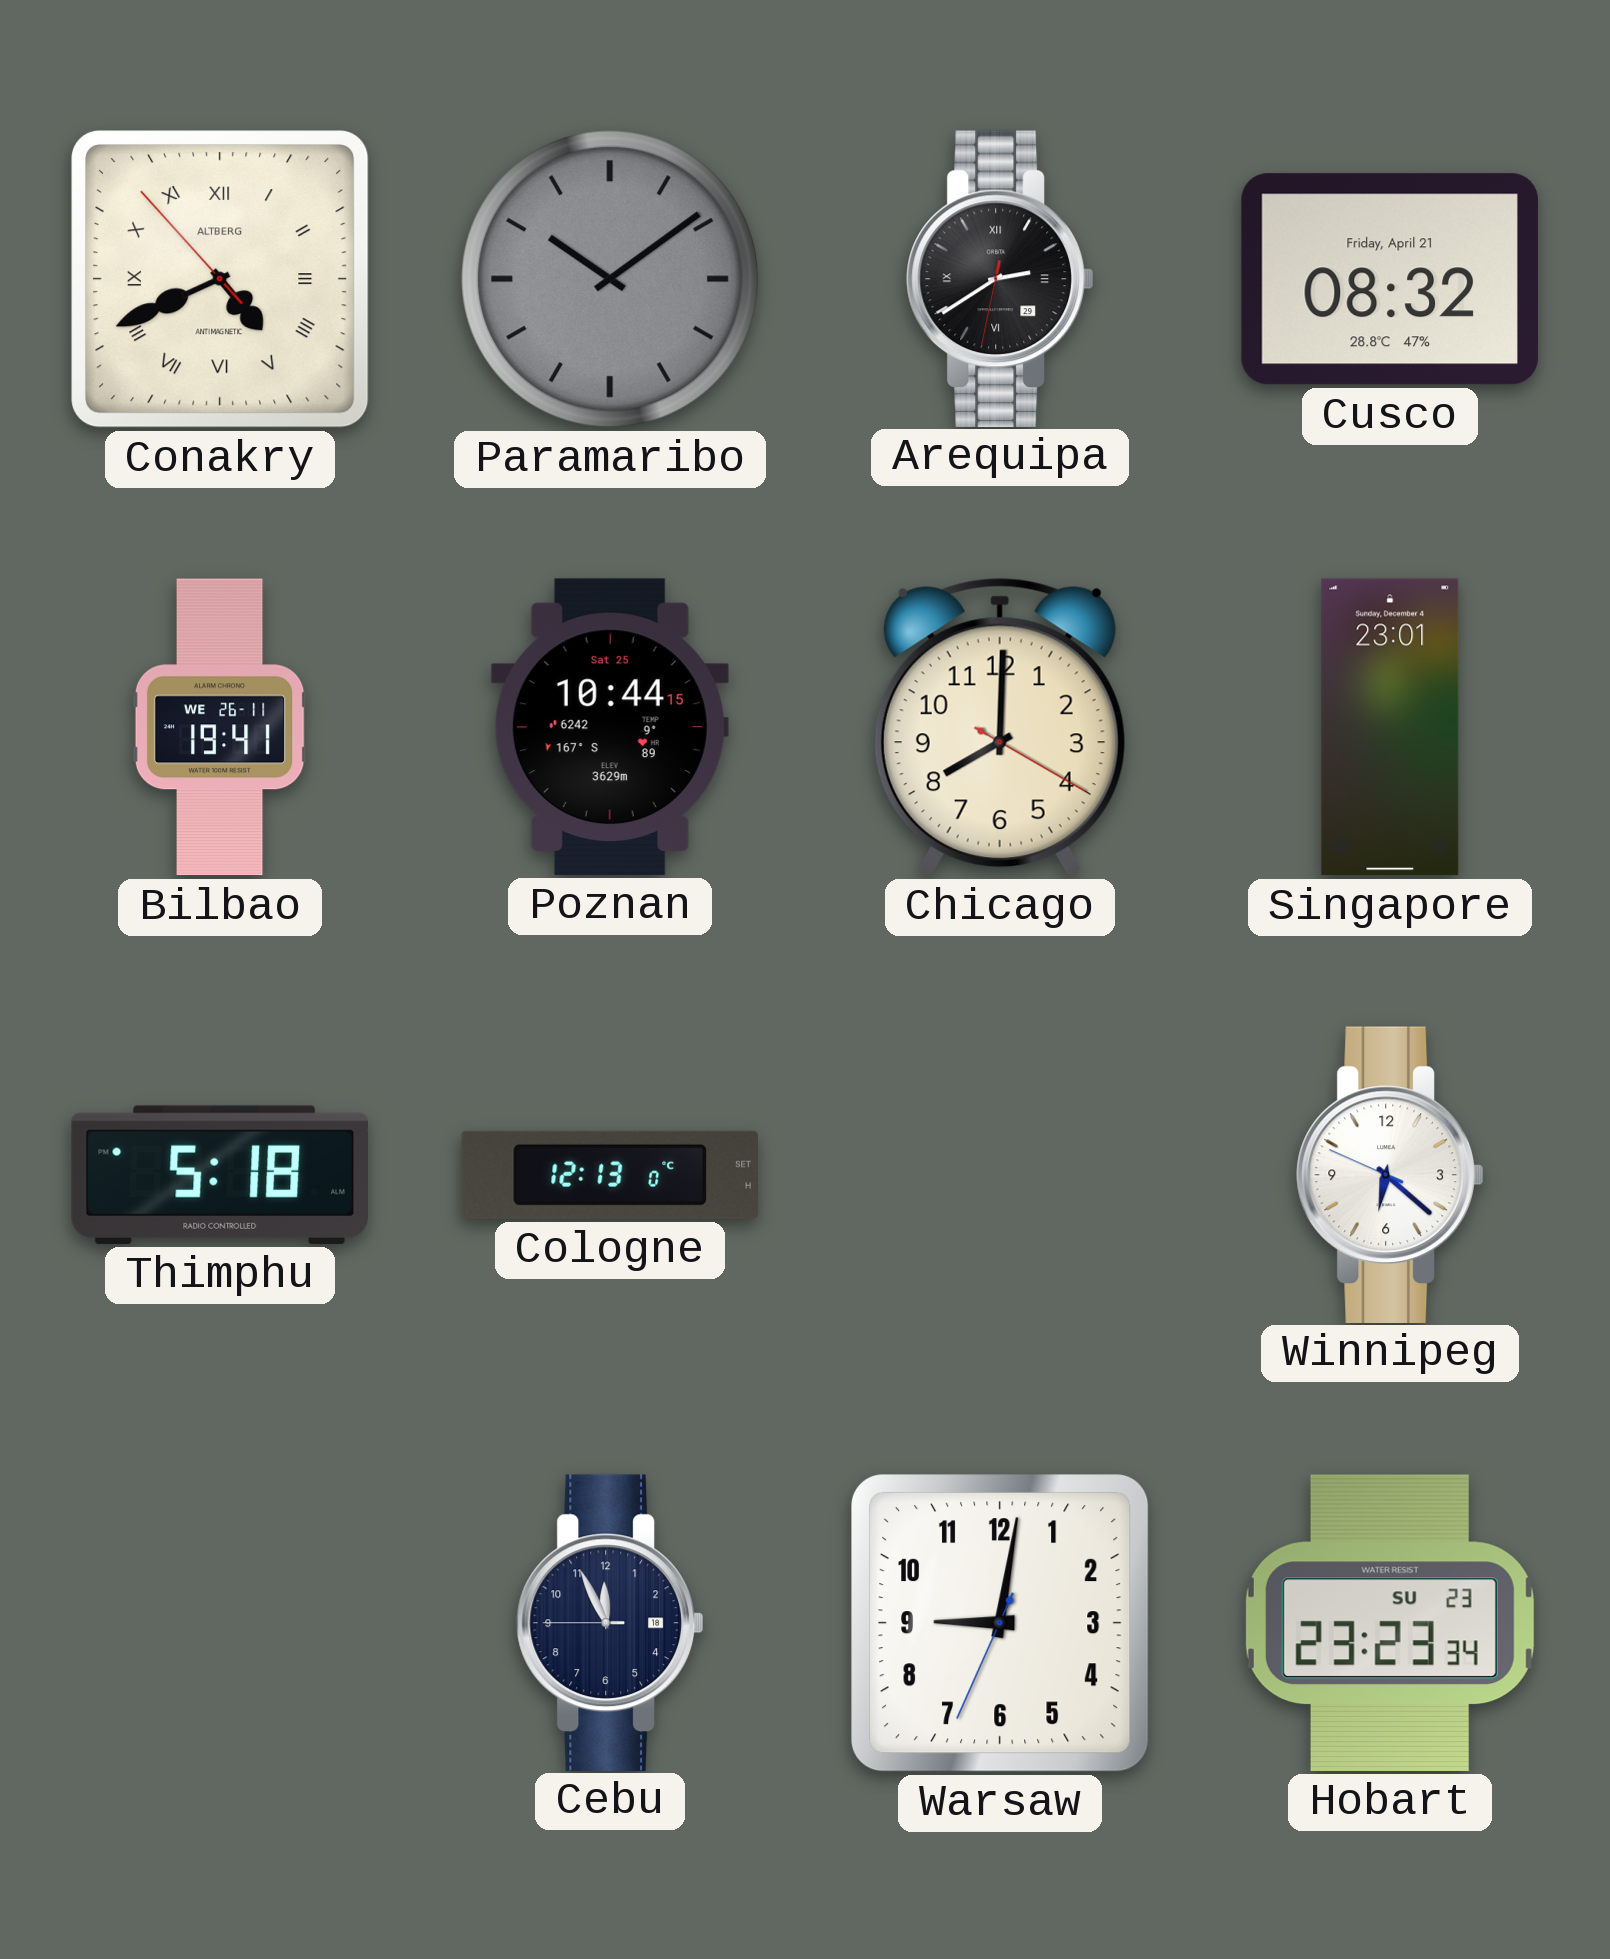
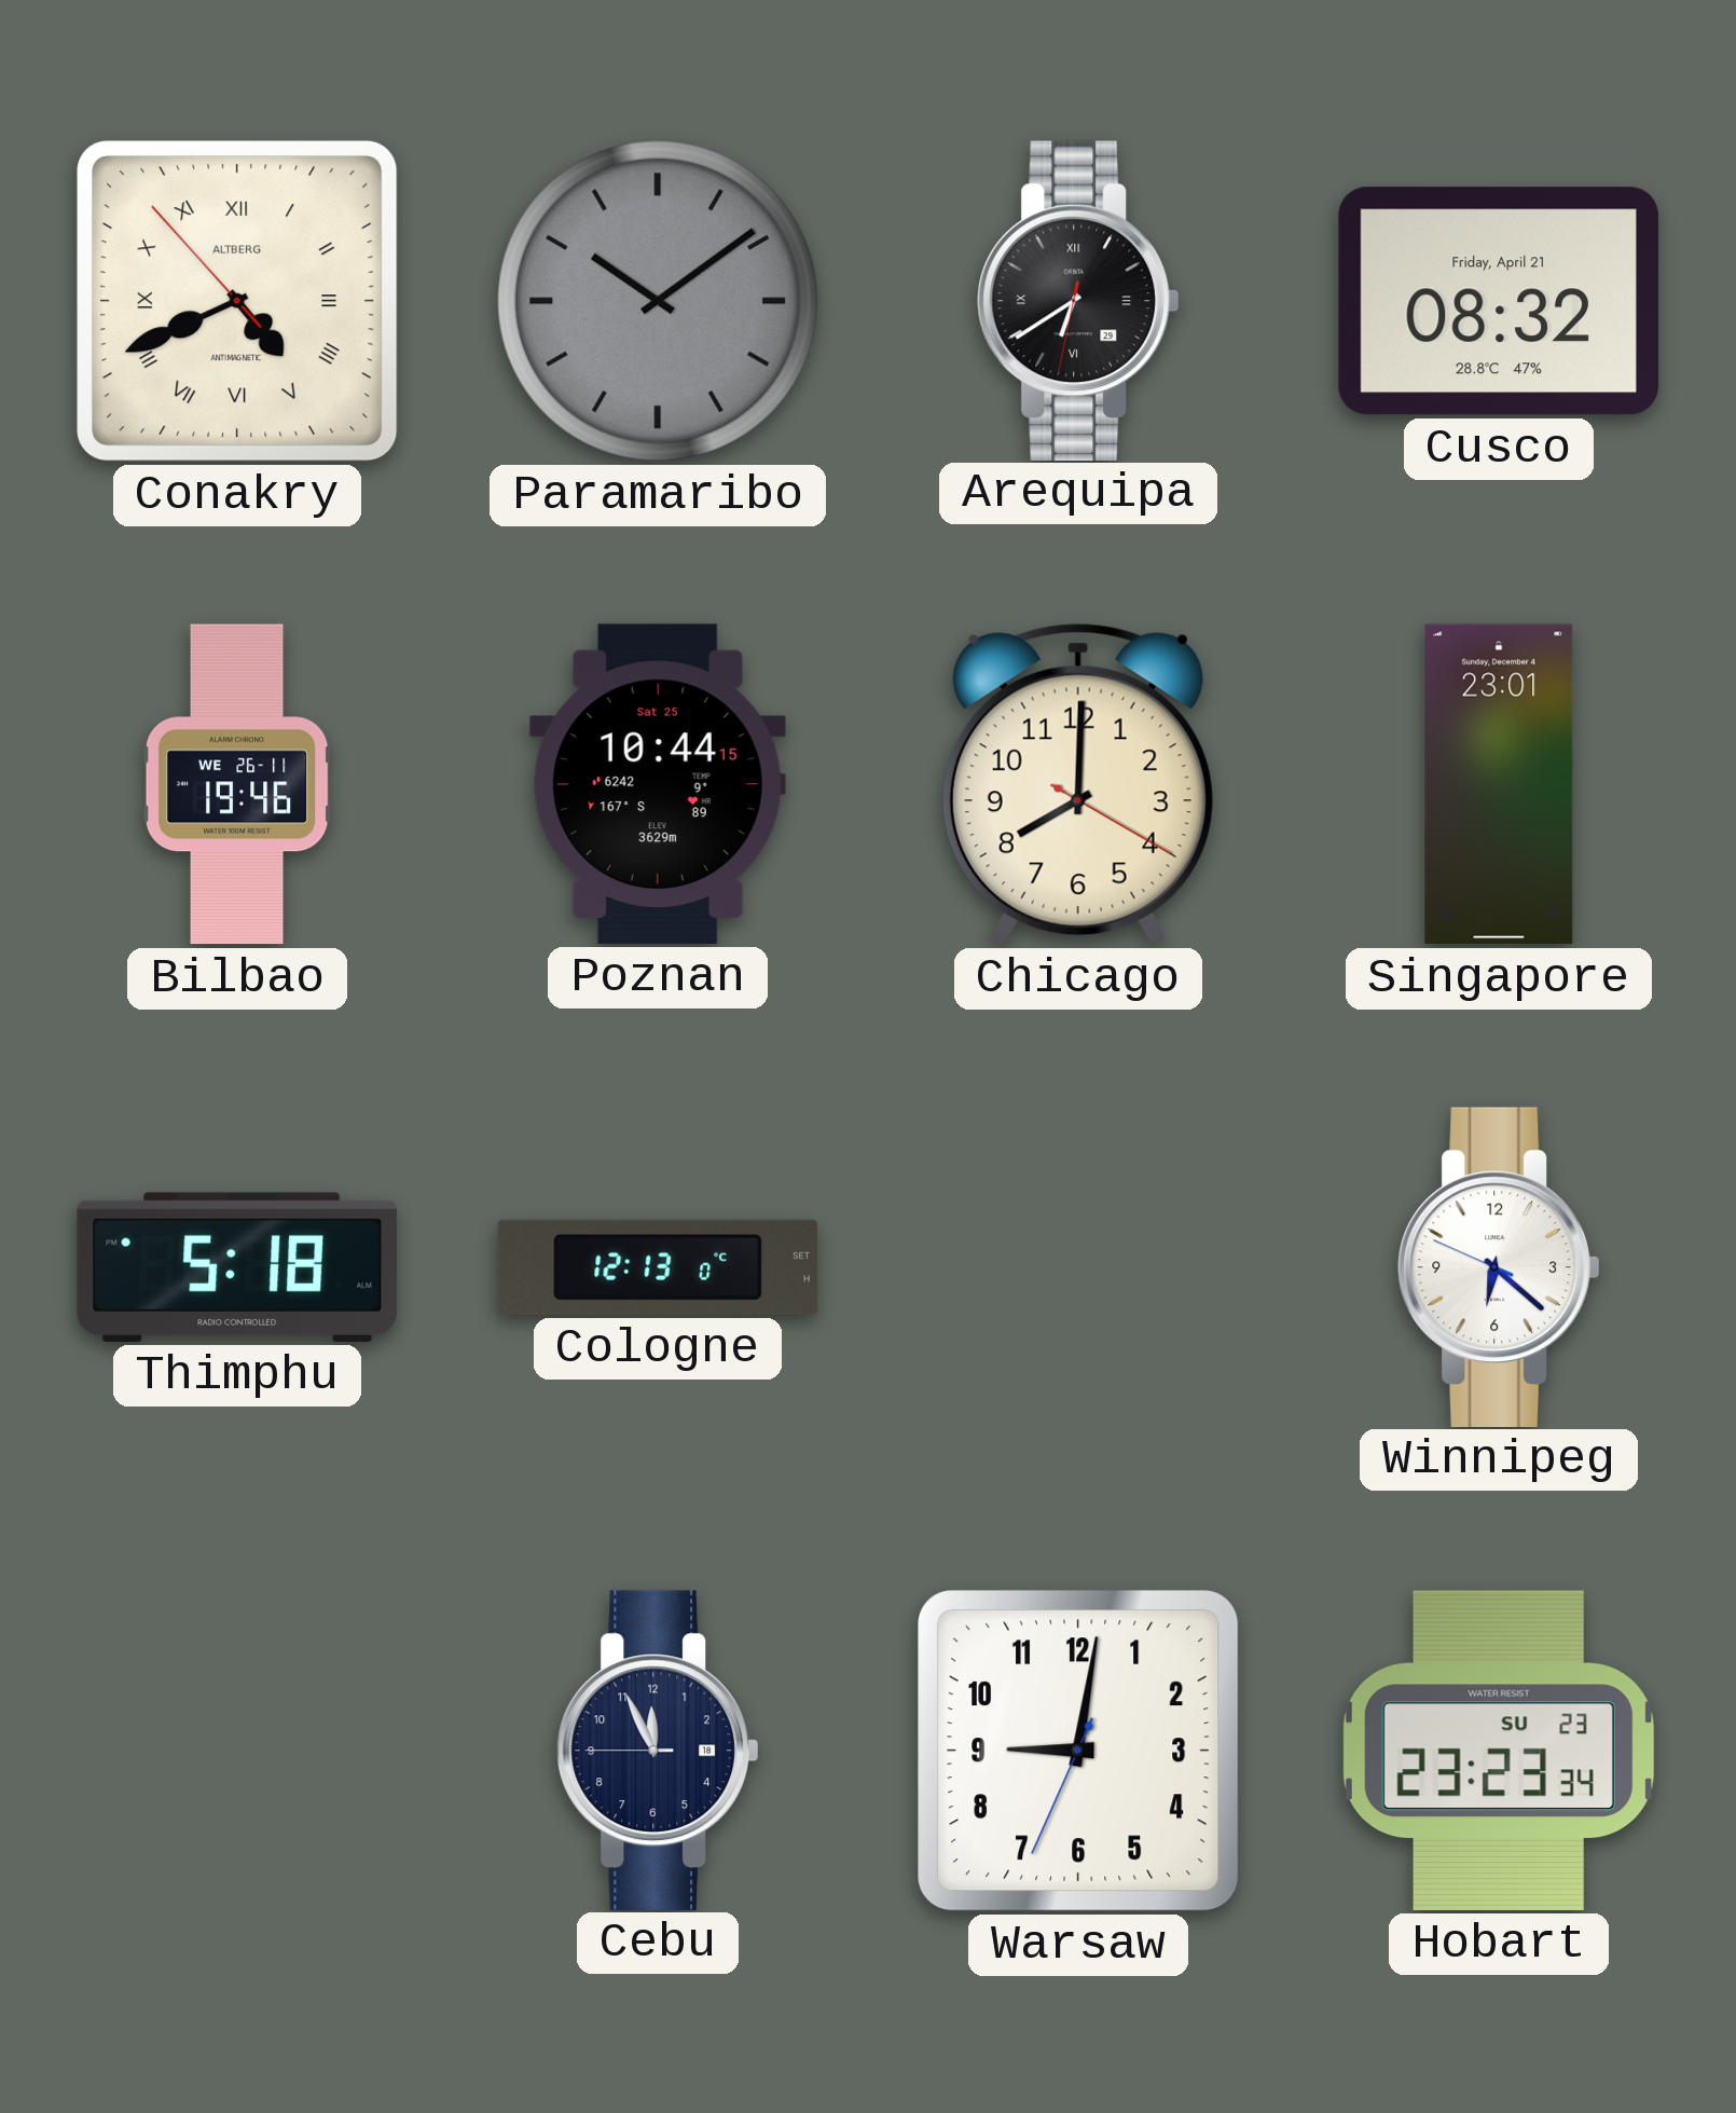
Arequipa: 2:39 -> 6:39
Bilbao: 19:41 -> 19:46
